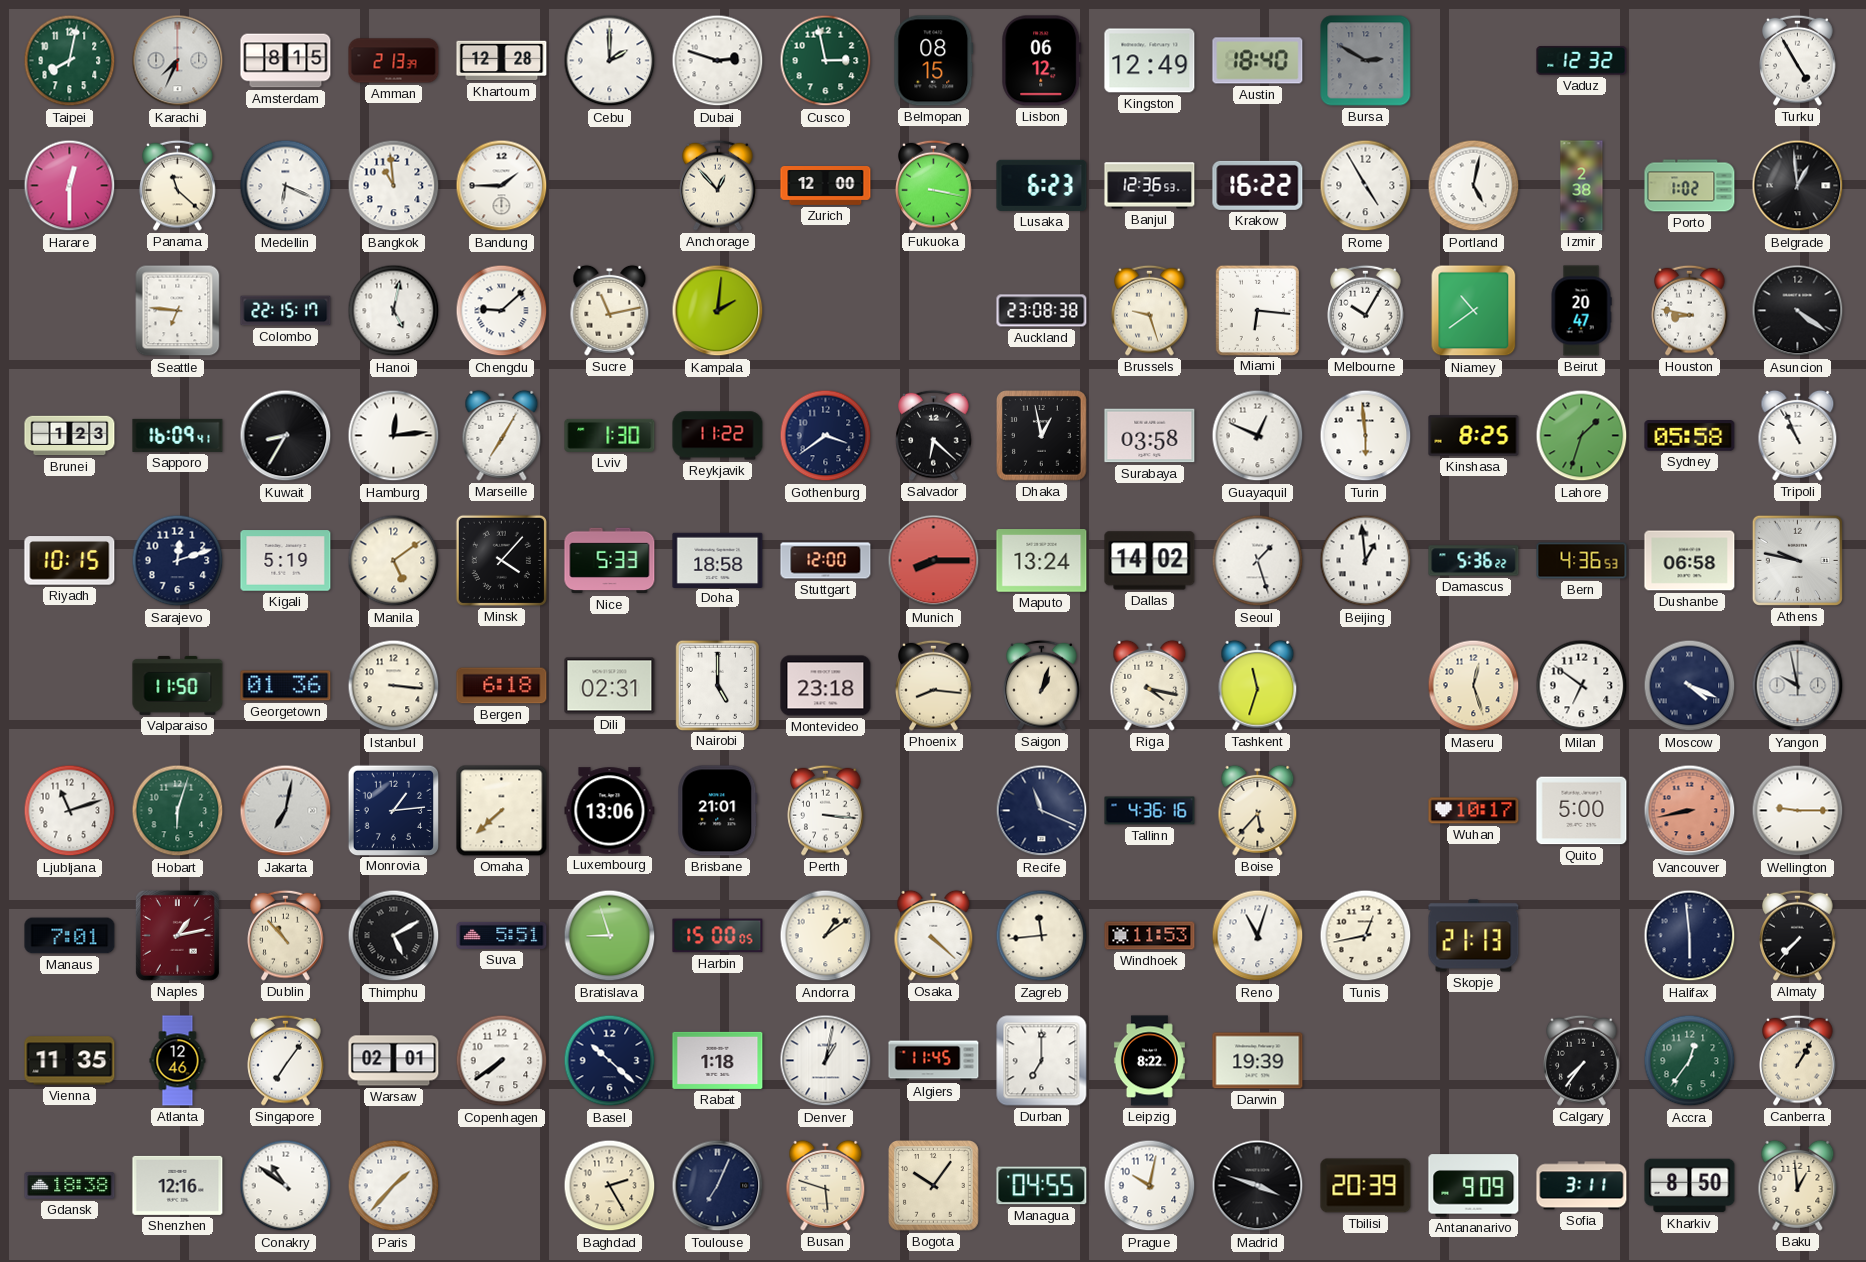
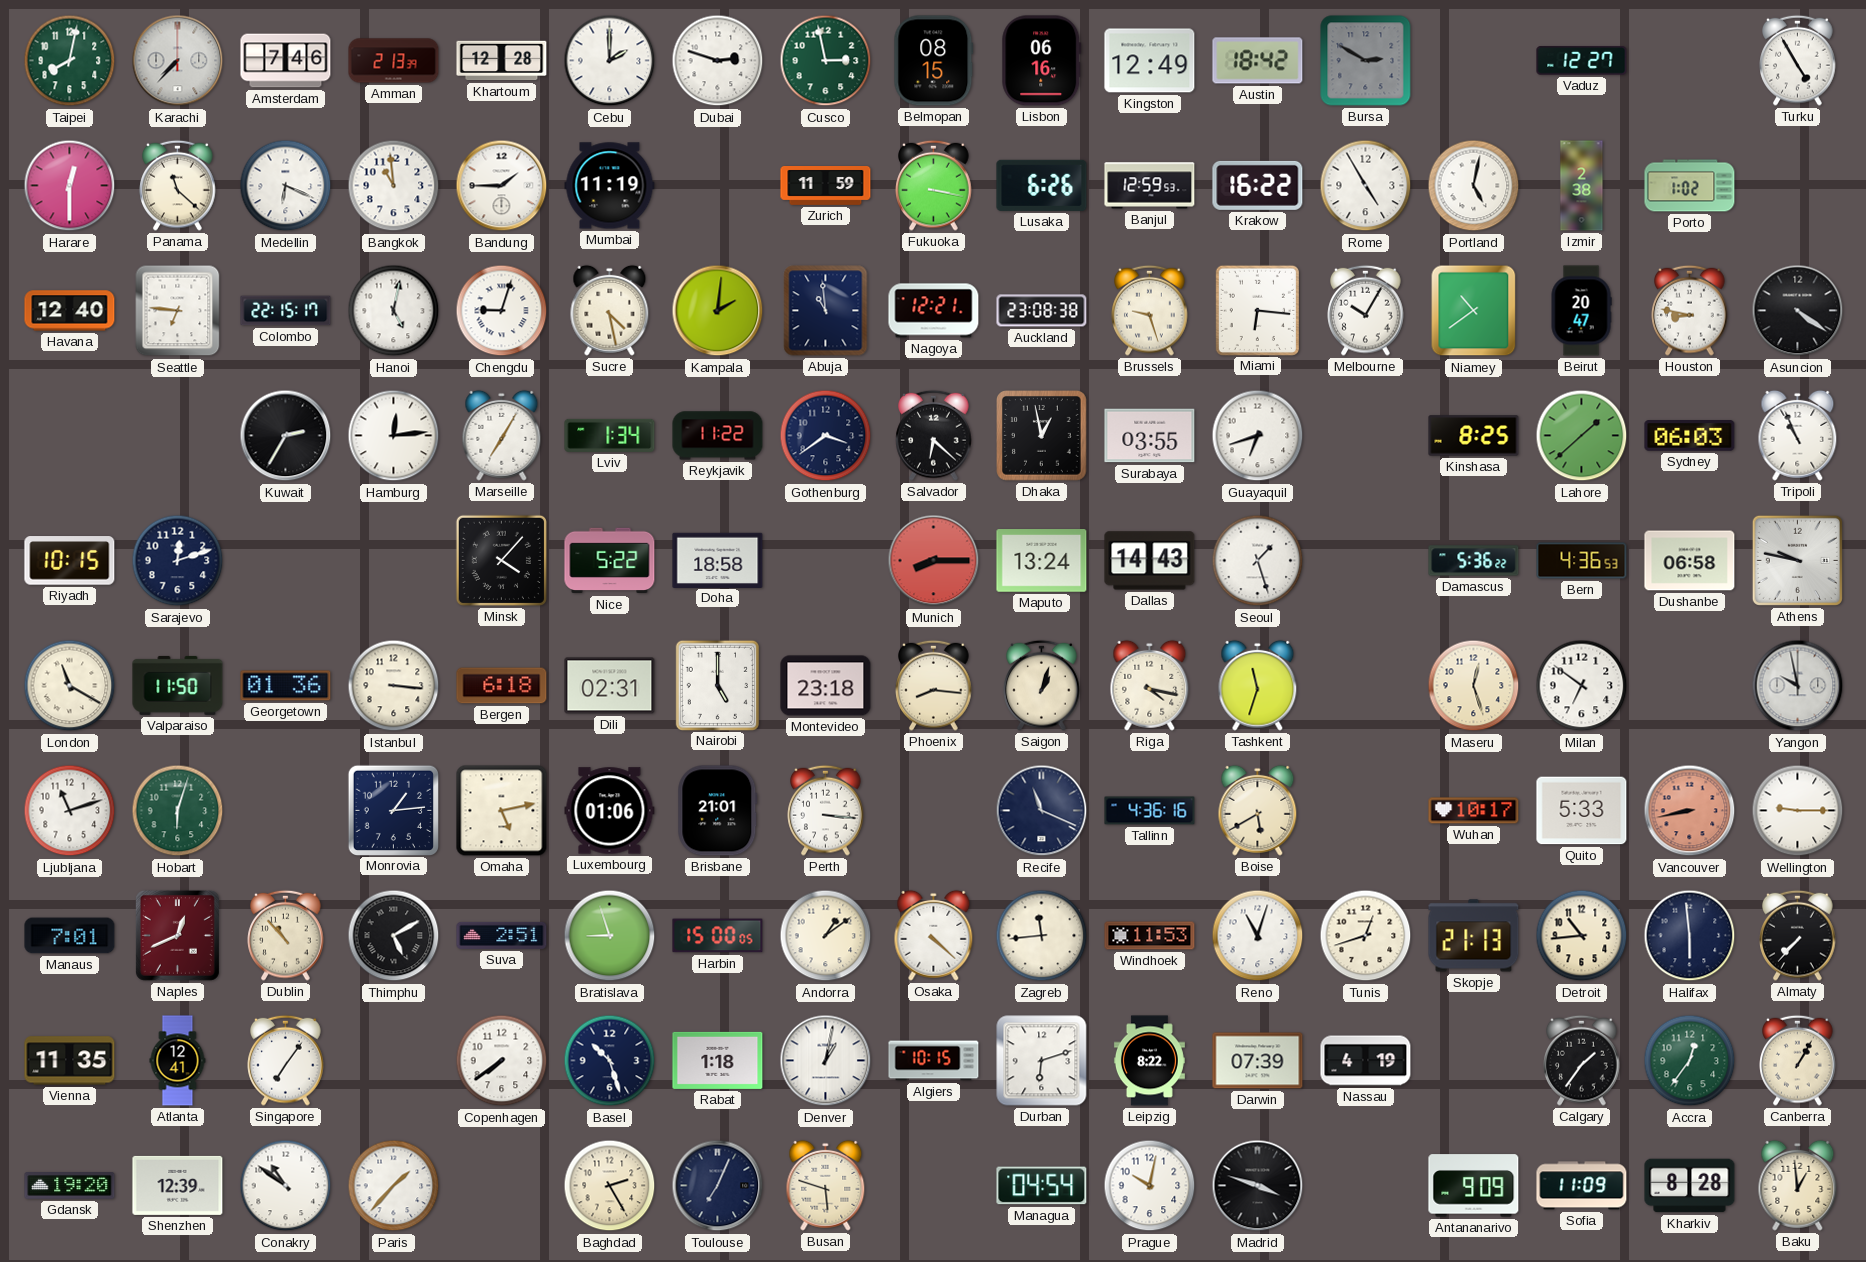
Karachi: 7:34 -> 7:37
Amsterdam: 8:15 -> 7:46
Lisbon: 06:12 -> 06:16
Austin: 18:40 -> 18:42
Vaduz: 12:32 -> 12:27
Mumbai: none -> 11:19
Anchorage: 12:53 -> none
Zurich: 12:00 -> 11:59
Lusaka: 6:23 -> 6:26
Banjul: 12:36 -> 12:59
Belgrade: 12:59 -> none
Havana: none -> 12:40
Chengdu: 9:08 -> 9:03
Sucre: 11:13 -> 4:28
Abuja: none -> 10:59
Nagoya: none -> 12:21
Brunei: 1:23 -> none
Sapporo: 16:09 -> none
Kuwait: 8:35 -> 2:35
Lviv: 1:30 -> 1:34
Surabaya: 03:58 -> 03:55
Guayaquil: 12:49 -> 6:42
Turin: 5:59 -> none
Lahore: 1:33 -> 1:38
Sydney: 05:58 -> 06:03
Kigali: 5:19 -> none
Manila: 5:09 -> none
Nice: 5:33 -> 5:22
Stuttgart: 12:00 -> none
Dallas: 14:02 -> 14:43
Beijing: 12:59 -> none
London: none -> 11:20
Moscow: 4:19 -> none
Jakarta: 7:02 -> none
Omaha: 7:38 -> 5:13
Luxembourg: 13:06 -> 01:06
Boise: 5:37 -> 5:40
Quito: 5:00 -> 5:33
Naples: 1:13 -> 12:41
Suva: 5:51 -> 2:51
Tunis: 12:43 -> 12:42
Detroit: none -> 10:44
Atlanta: 12:46 -> 12:41
Warsaw: 02:01 -> none
Basel: 10:22 -> 10:27
Algiers: 11:45 -> 10:15
Durban: 7:00 -> 6:12
Darwin: 19:39 -> 07:39
Nassau: none -> 4:19
Calgary: 7:36 -> 1:36
Gdansk: 18:38 -> 19:20
Shenzhen: 12:16 -> 12:39
Bogota: 10:06 -> none
Managua: 04:55 -> 04:54
Tbilisi: 20:39 -> none
Sofia: 3:11 -> 11:09
Kharkiv: 8:50 -> 8:28
